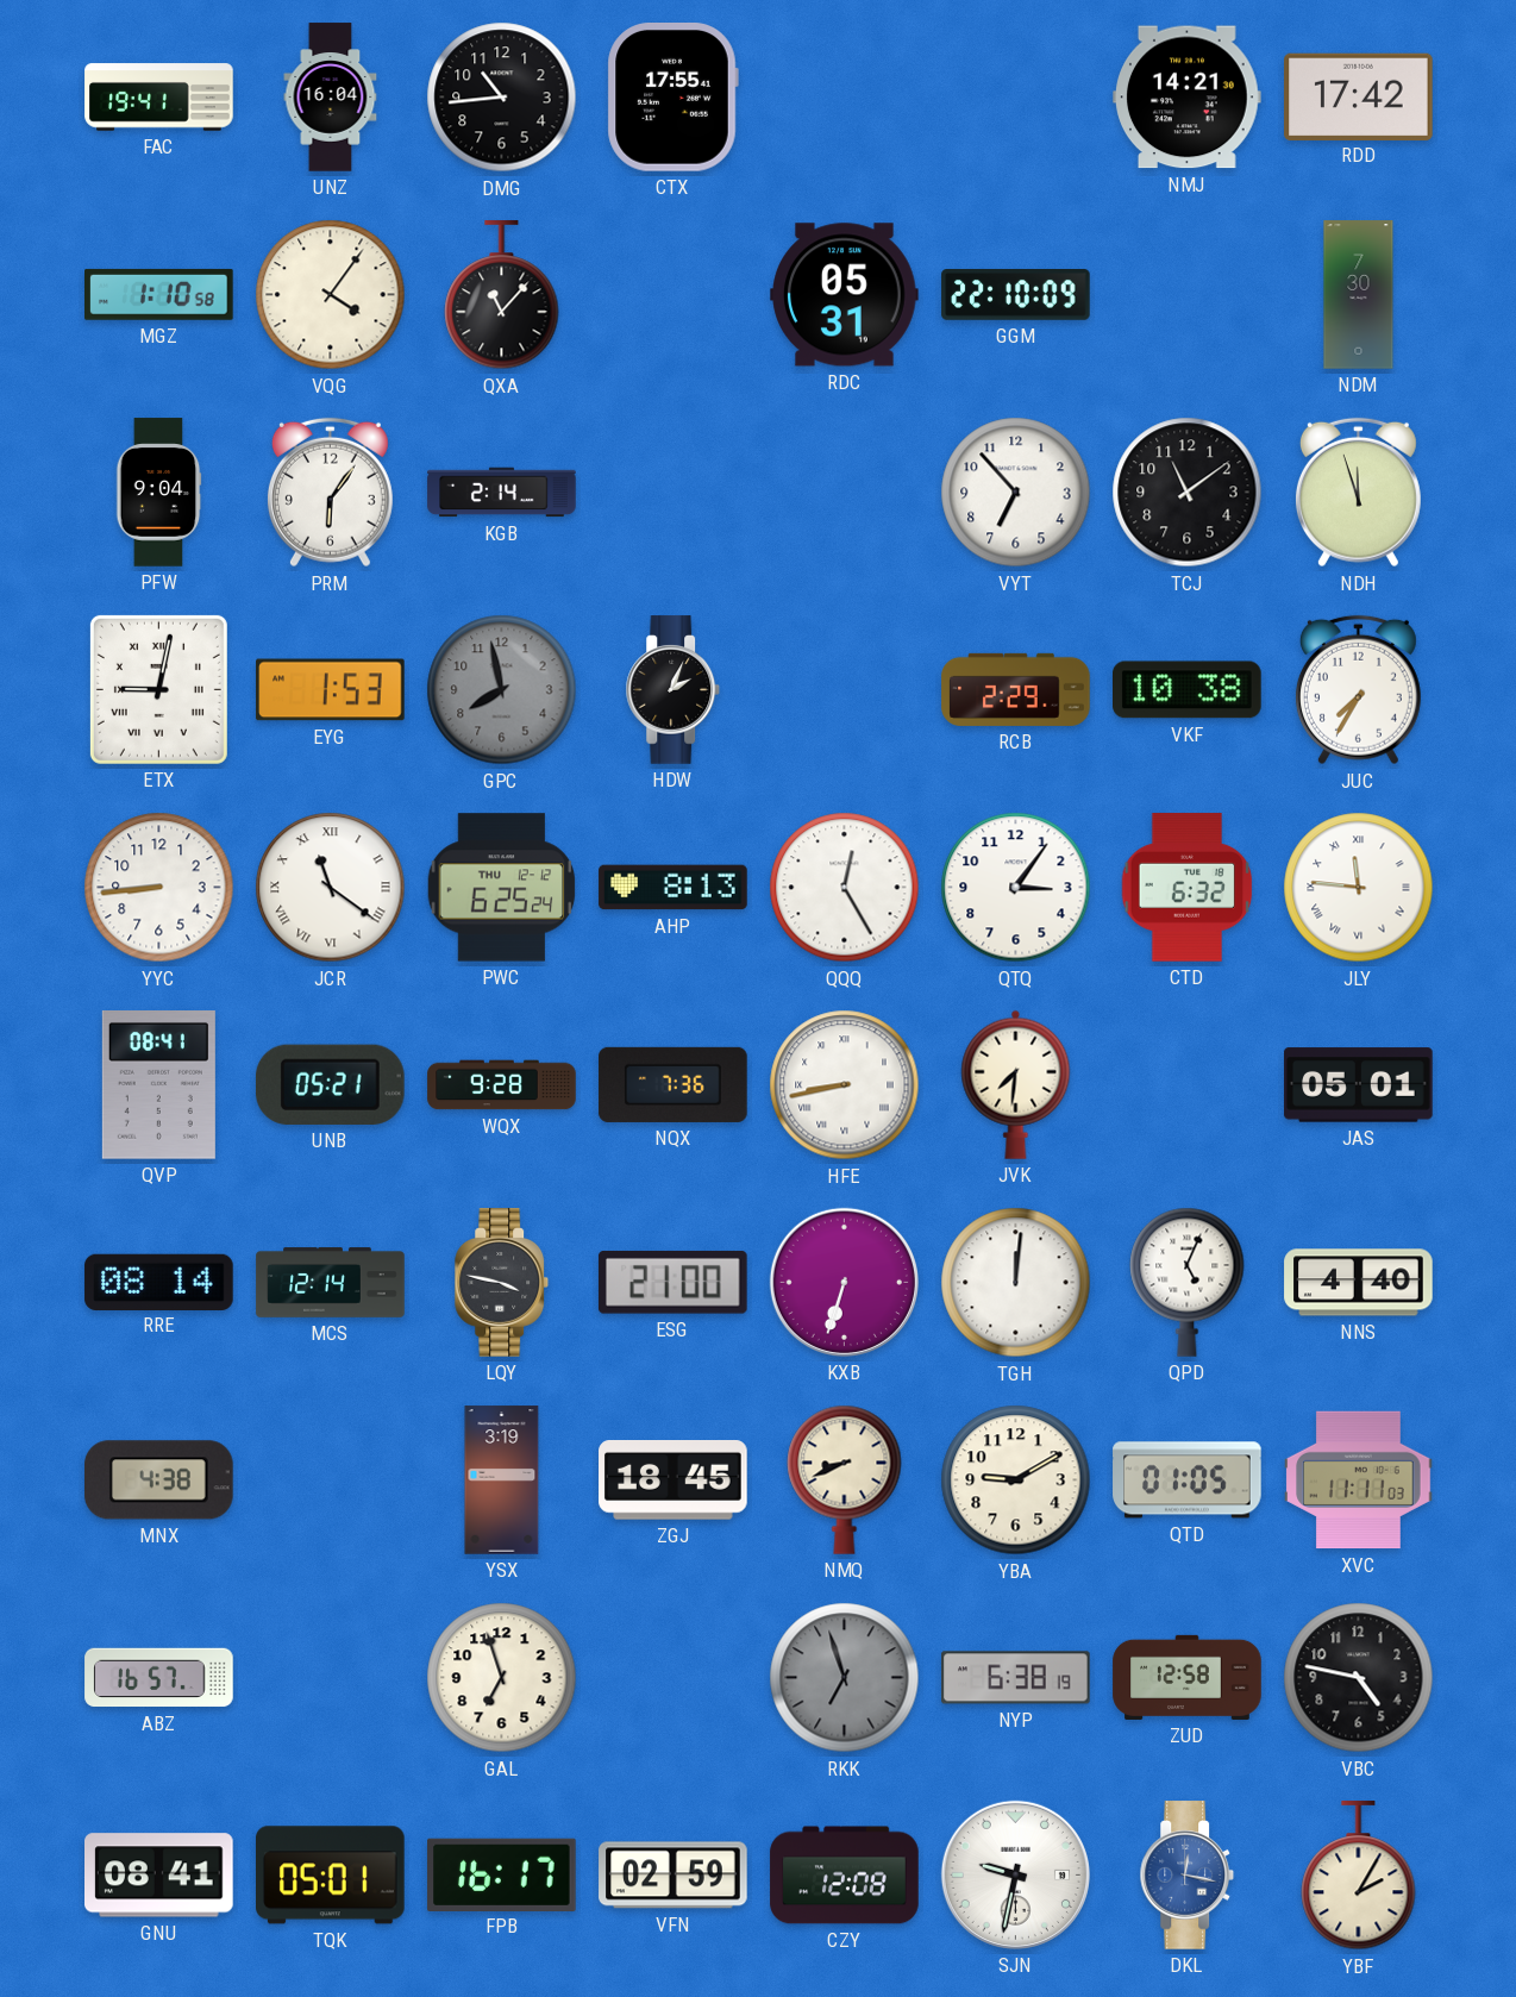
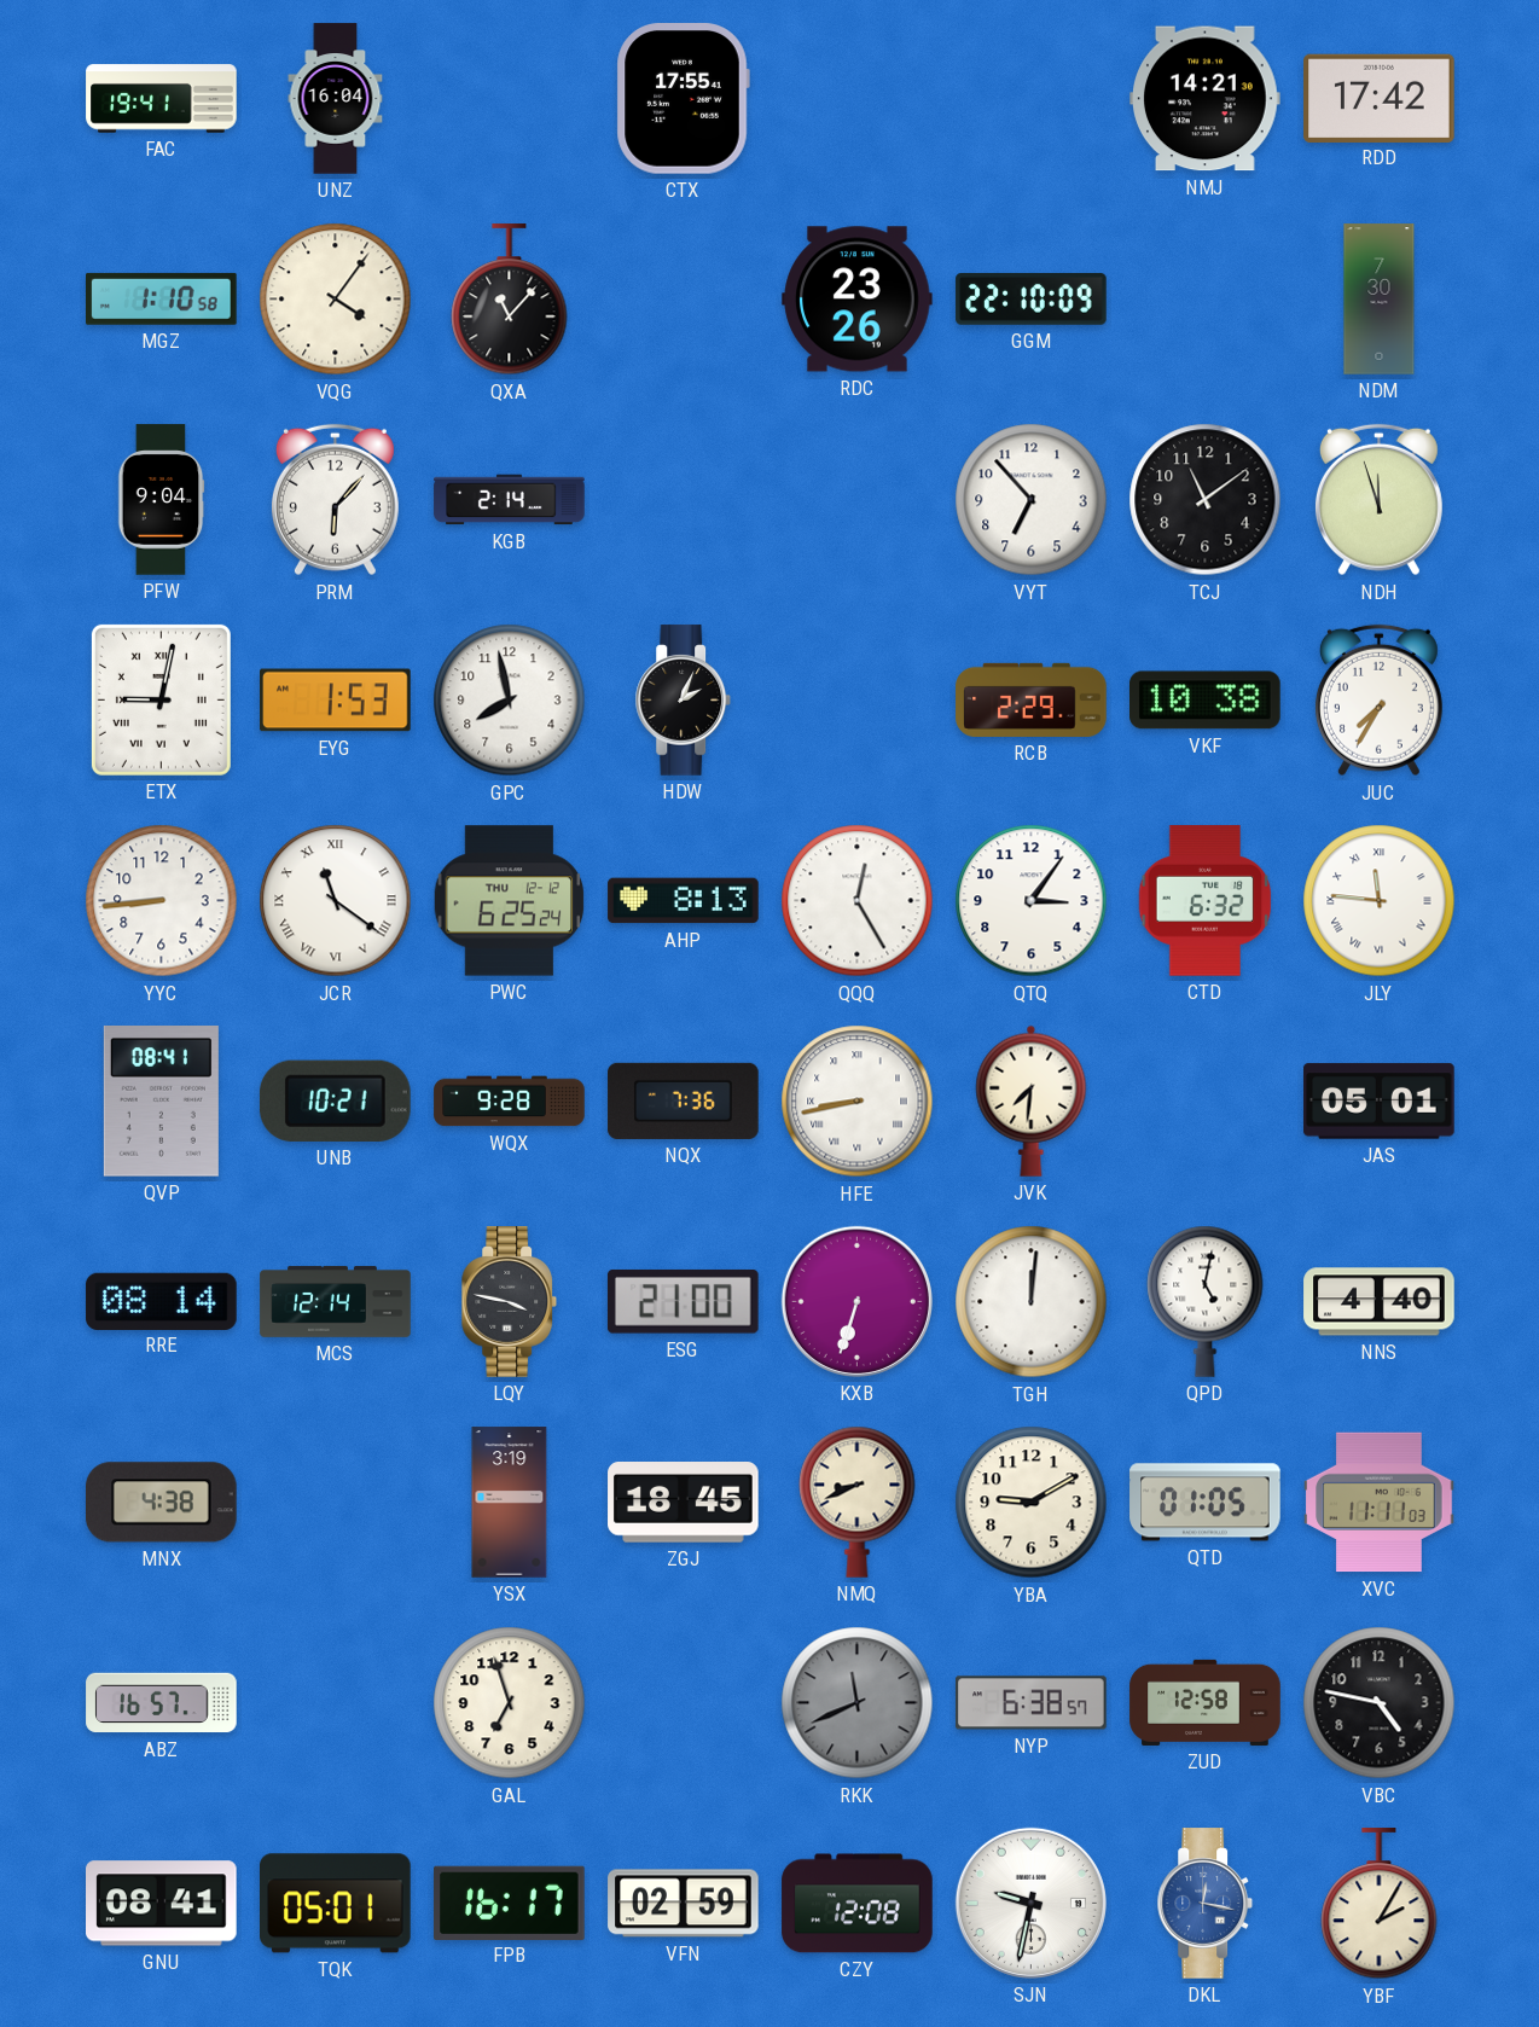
DMG: 10:44 -> none
RDC: 05:31 -> 23:26
PRM: 6:06 -> 6:07
GPC dial: grey -> white
UNB: 05:21 -> 10:21
QPD: 5:04 -> 5:02
RKK: 6:57 -> 11:41
NYP: 6:38:19 -> 6:38:57
